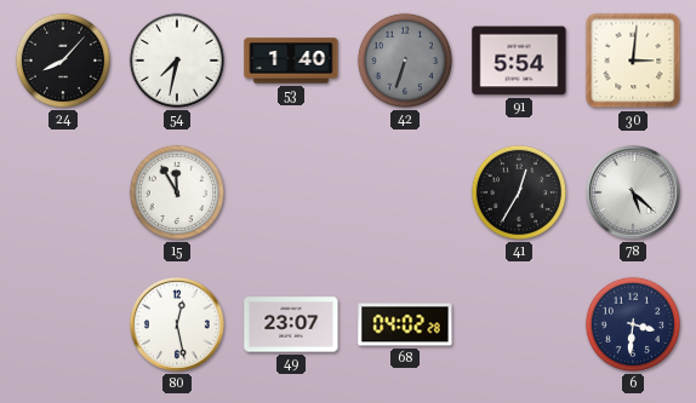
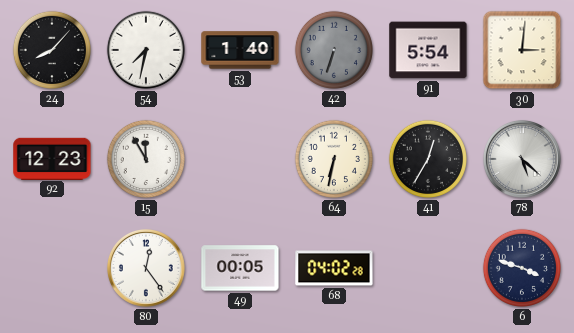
92: none -> 12:23
64: none -> 6:32
80: 12:28 -> 12:24
49: 23:07 -> 00:05
6: 3:31 -> 3:48
